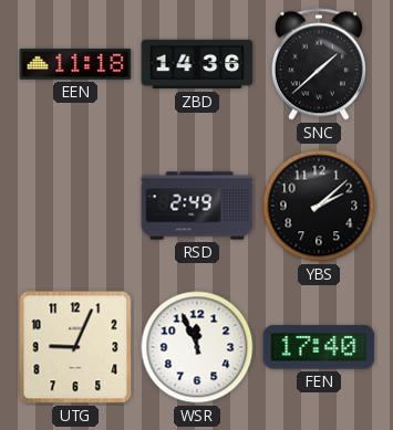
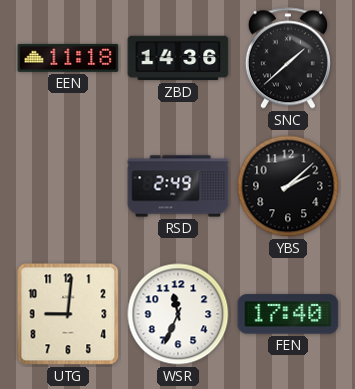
UTG: 9:04 -> 9:01
WSR: 11:56 -> 11:34
